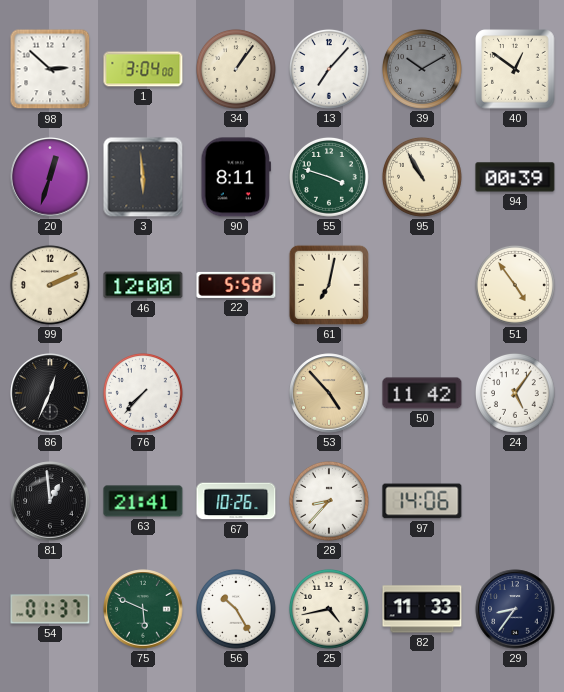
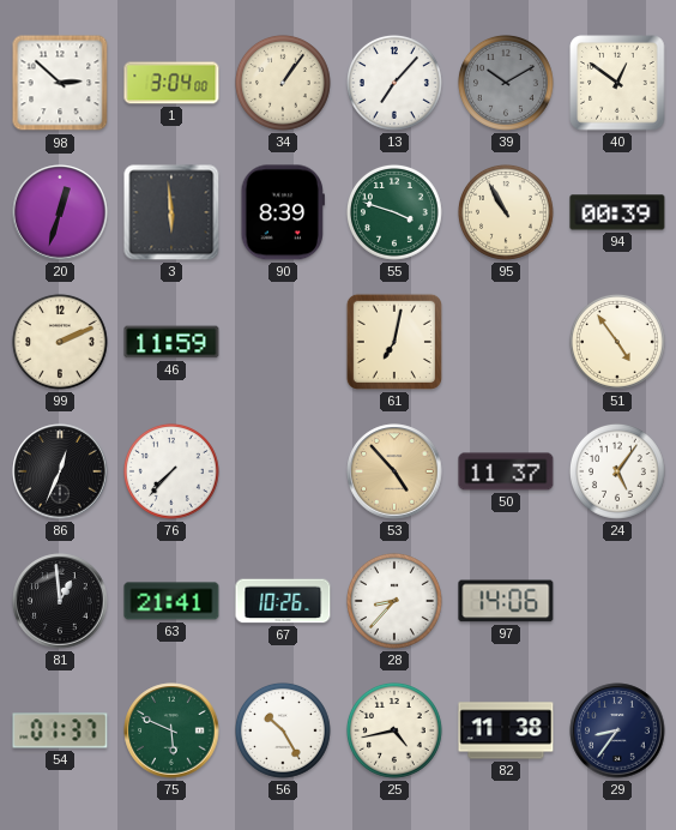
90: 8:11 -> 8:39
46: 12:00 -> 11:59
22: 5:58 -> none
50: 11:42 -> 11:37
82: 11:33 -> 11:38
